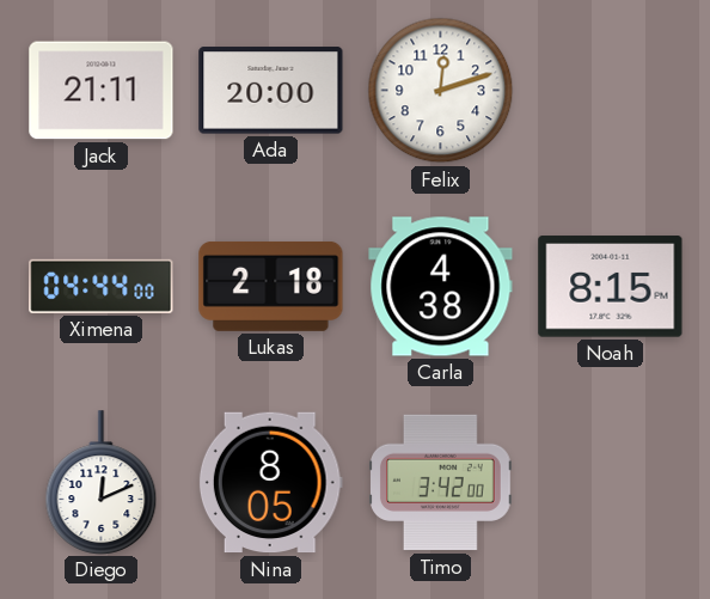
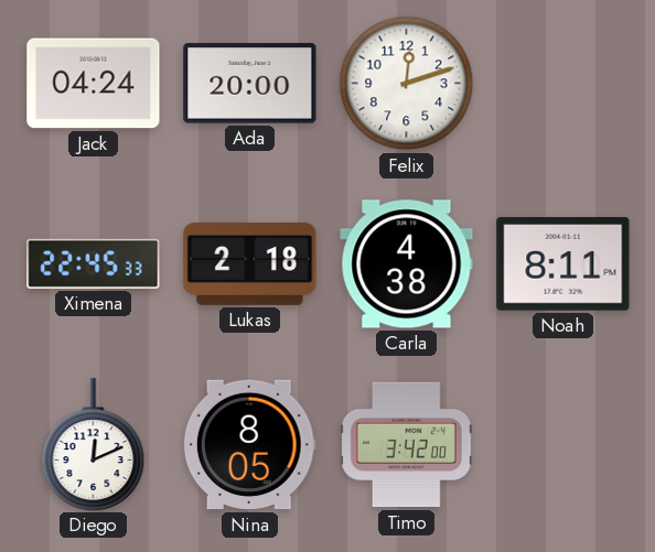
Jack: 21:11 -> 04:24
Ximena: 04:44 -> 22:45
Noah: 8:15 -> 8:11
